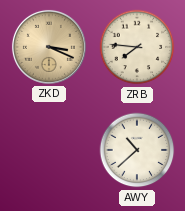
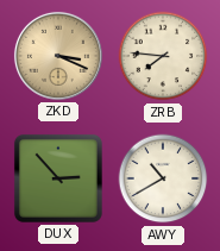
DUX: none -> 2:53
AWY: 10:38 -> 10:40
